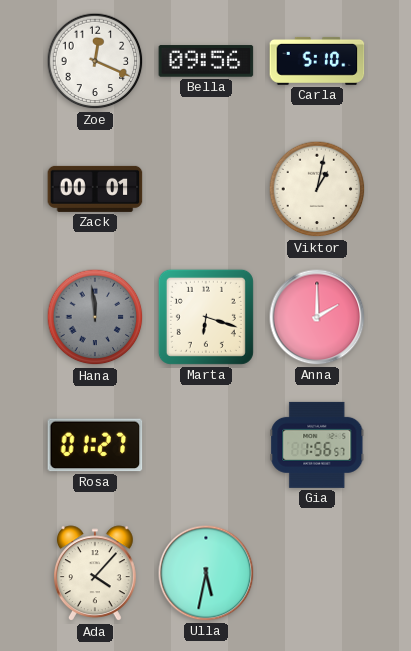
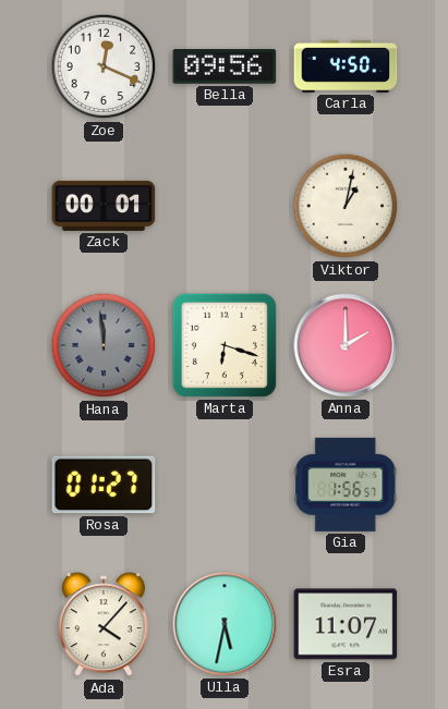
Carla: 5:10 -> 4:50
Esra: none -> 11:07
